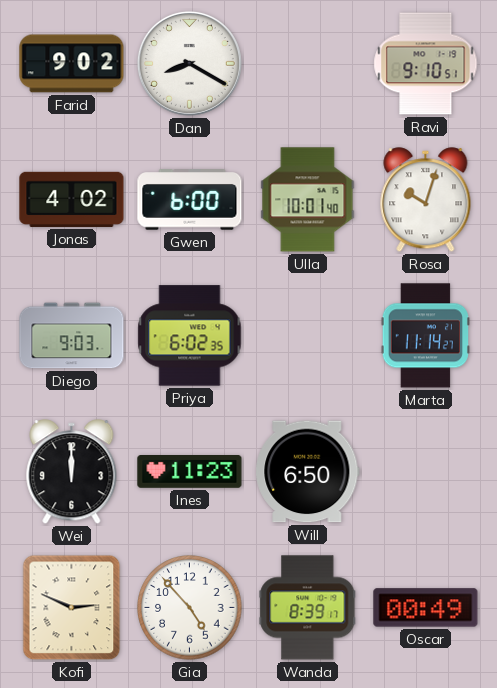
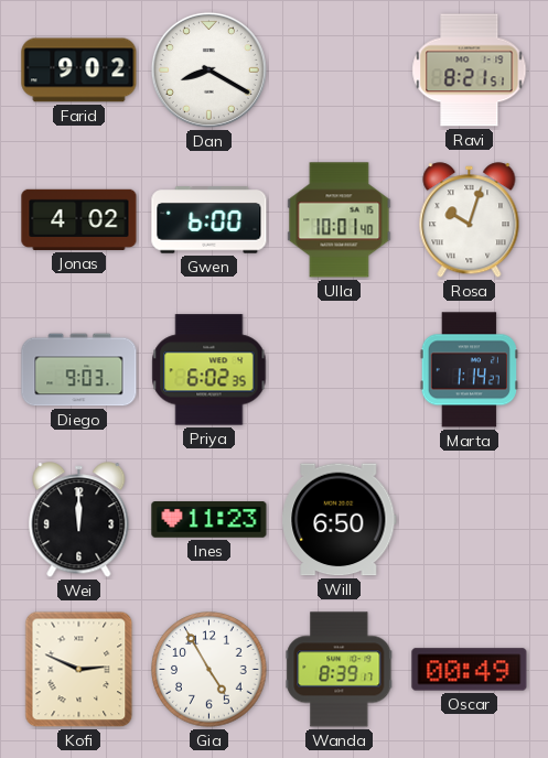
Ravi: 9:10 -> 8:21
Marta: 11:14 -> 1:14
Gia: 4:53 -> 4:55
